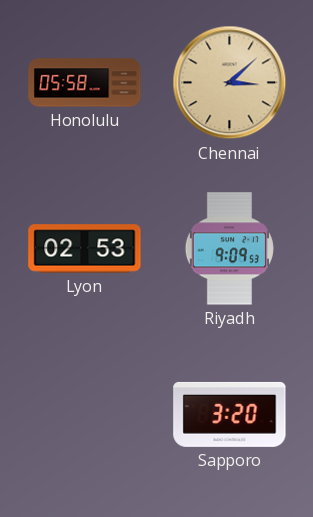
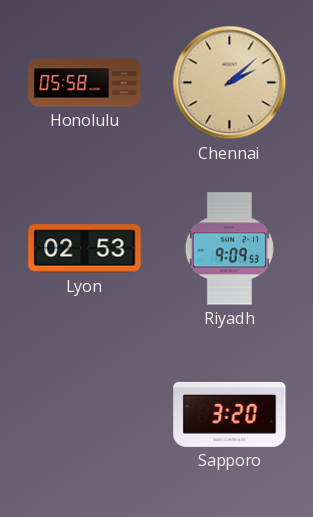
Chennai: 3:08 -> 2:08
